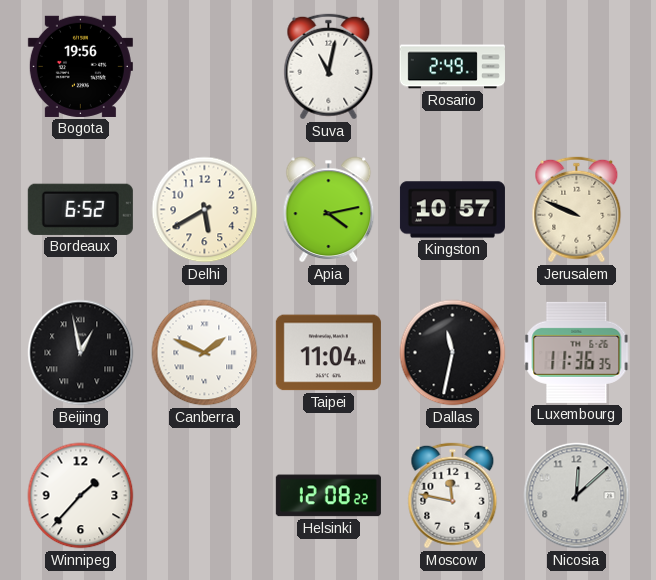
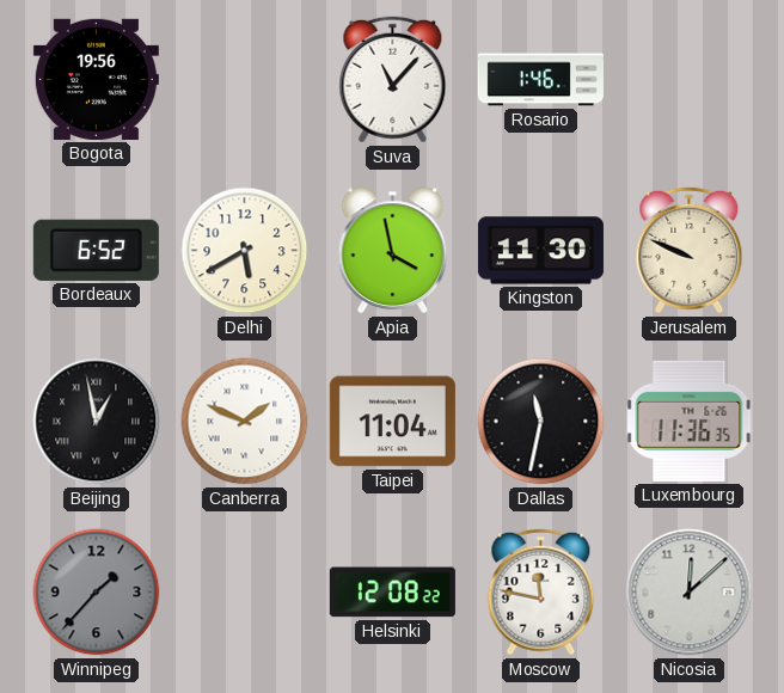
Suva: 11:02 -> 11:07
Rosario: 2:49 -> 1:46
Apia: 4:13 -> 3:58
Kingston: 10:57 -> 11:30
Winnipeg dial: white -> grey
